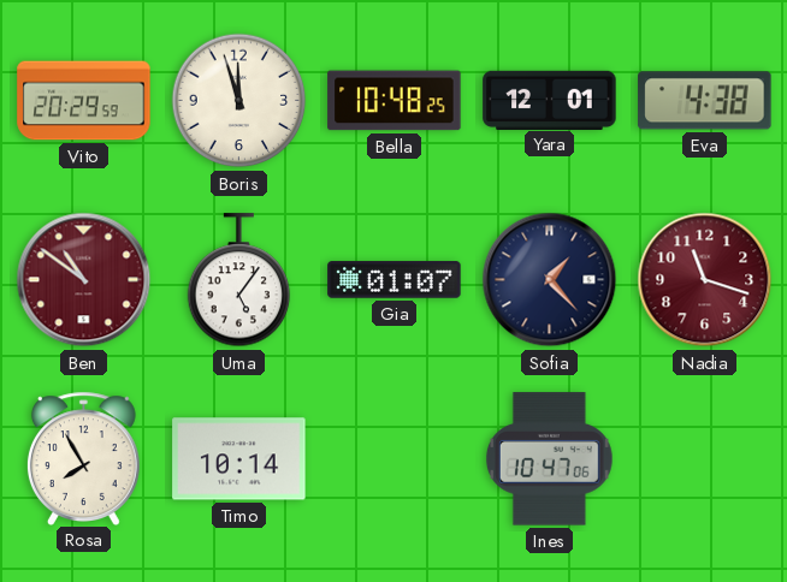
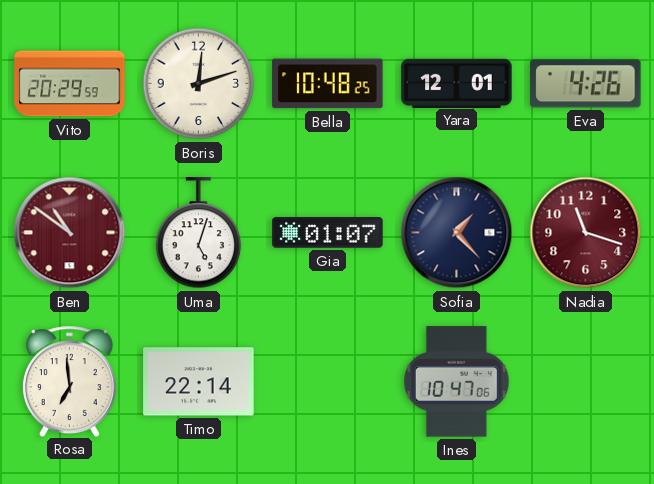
Boris: 11:57 -> 12:12
Eva: 4:38 -> 4:26
Uma: 5:06 -> 5:03
Rosa: 7:55 -> 6:59
Timo: 10:14 -> 22:14
